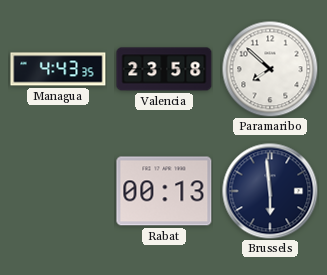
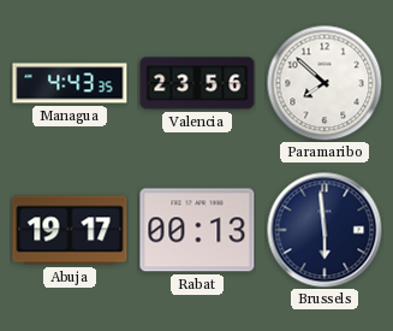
Valencia: 23:58 -> 23:56
Abuja: none -> 19:17
